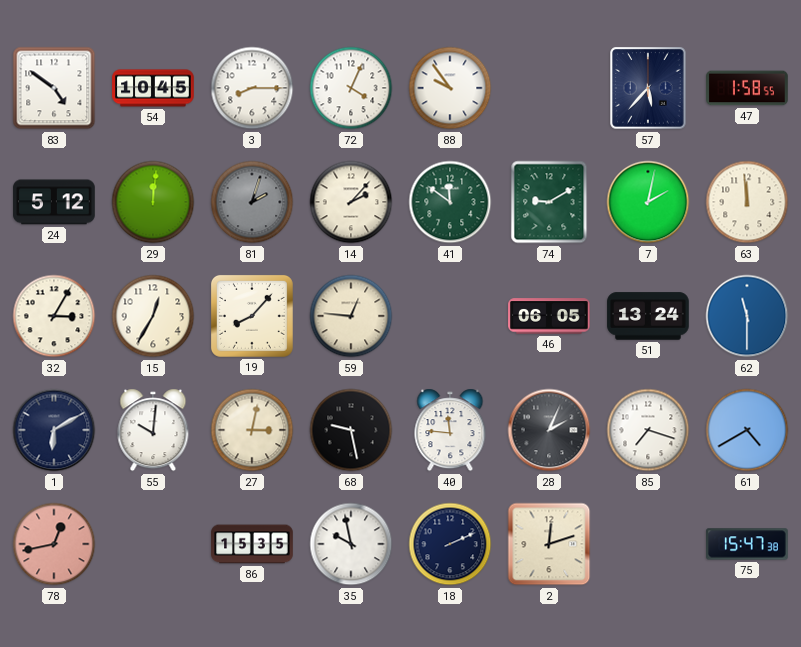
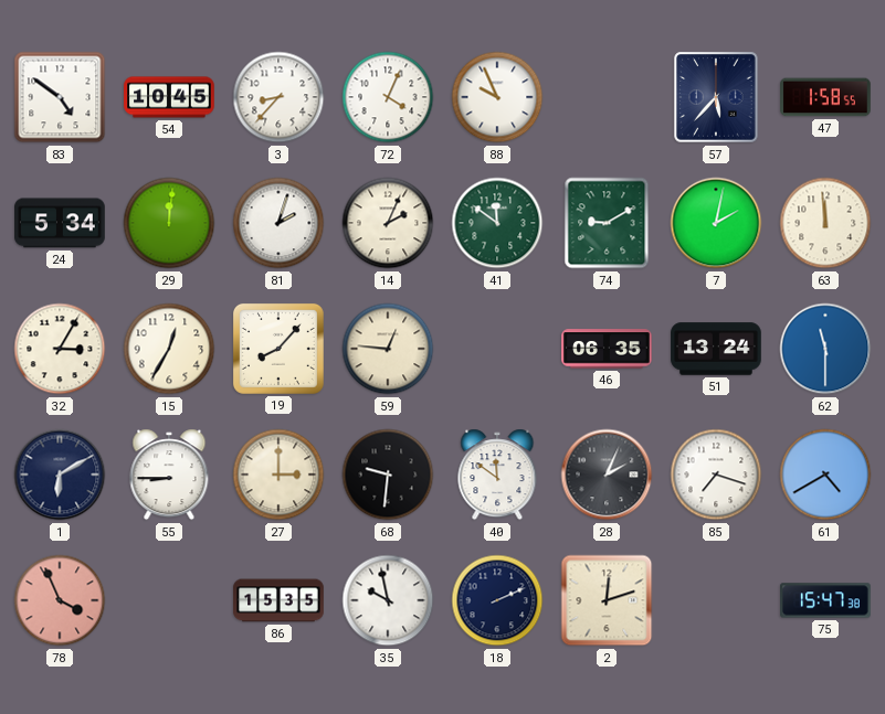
3: 8:15 -> 8:37
88: 9:54 -> 9:56
24: 5:12 -> 5:34
81 dial: grey -> white
14: 2:07 -> 2:04
46: 06:05 -> 06:35
55: 10:01 -> 8:45
27: 3:02 -> 3:00
68: 9:28 -> 9:31
40: 11:46 -> 11:51
78: 12:43 -> 3:56
